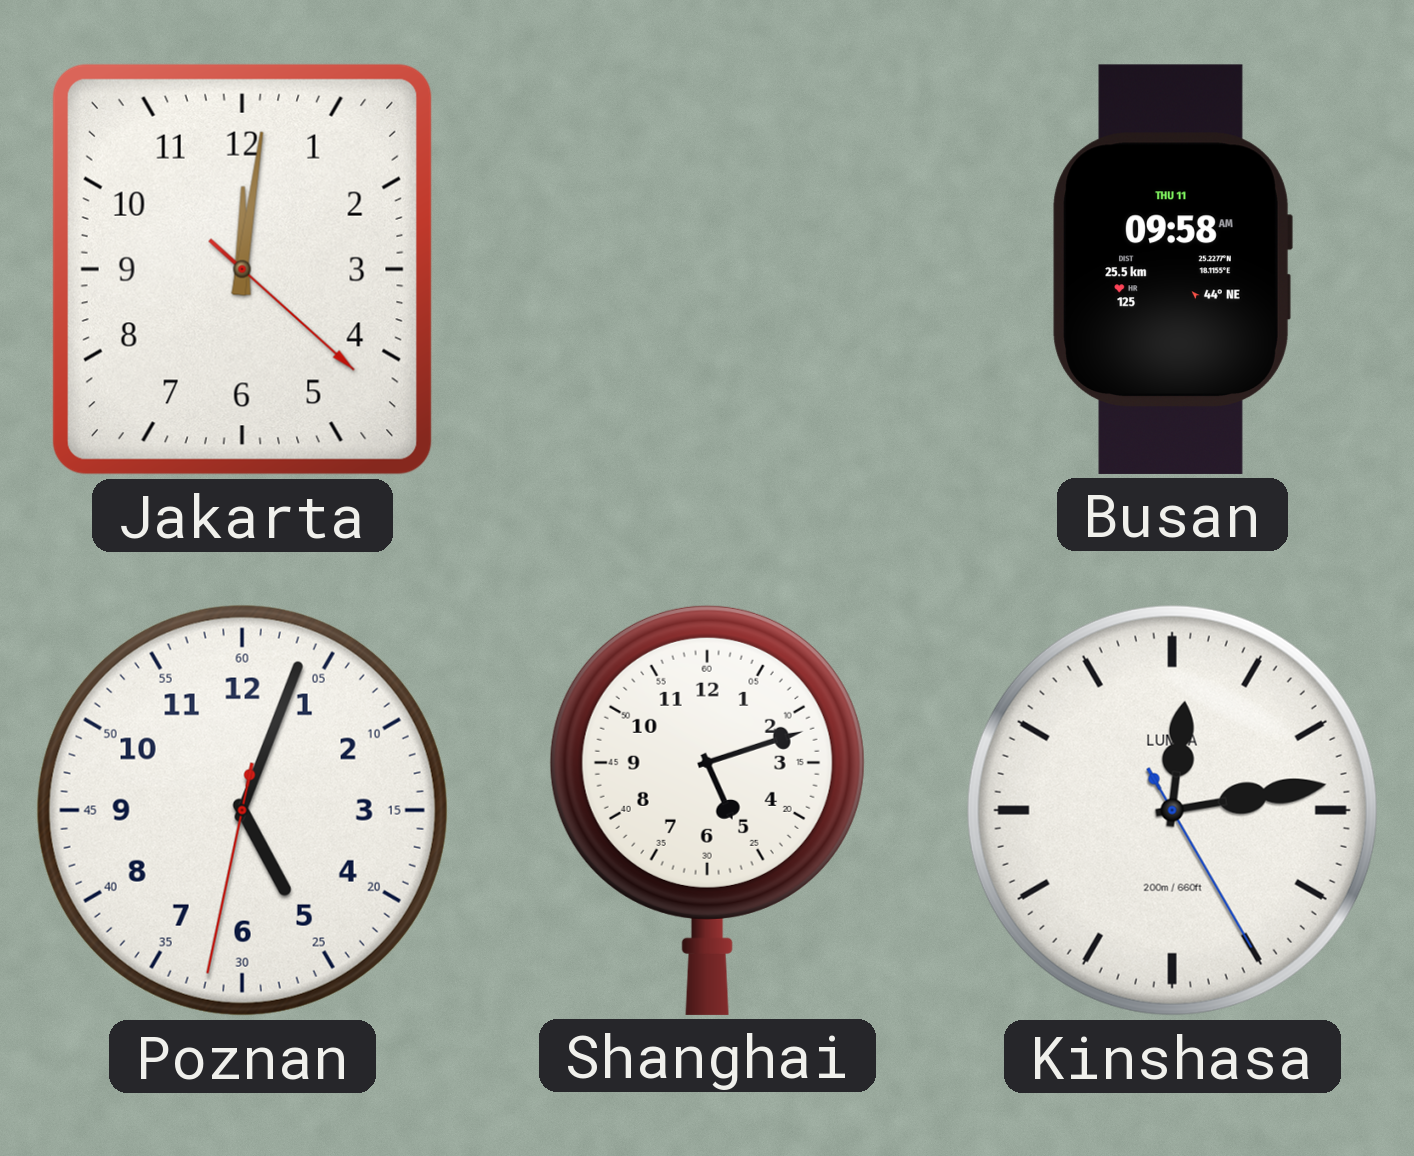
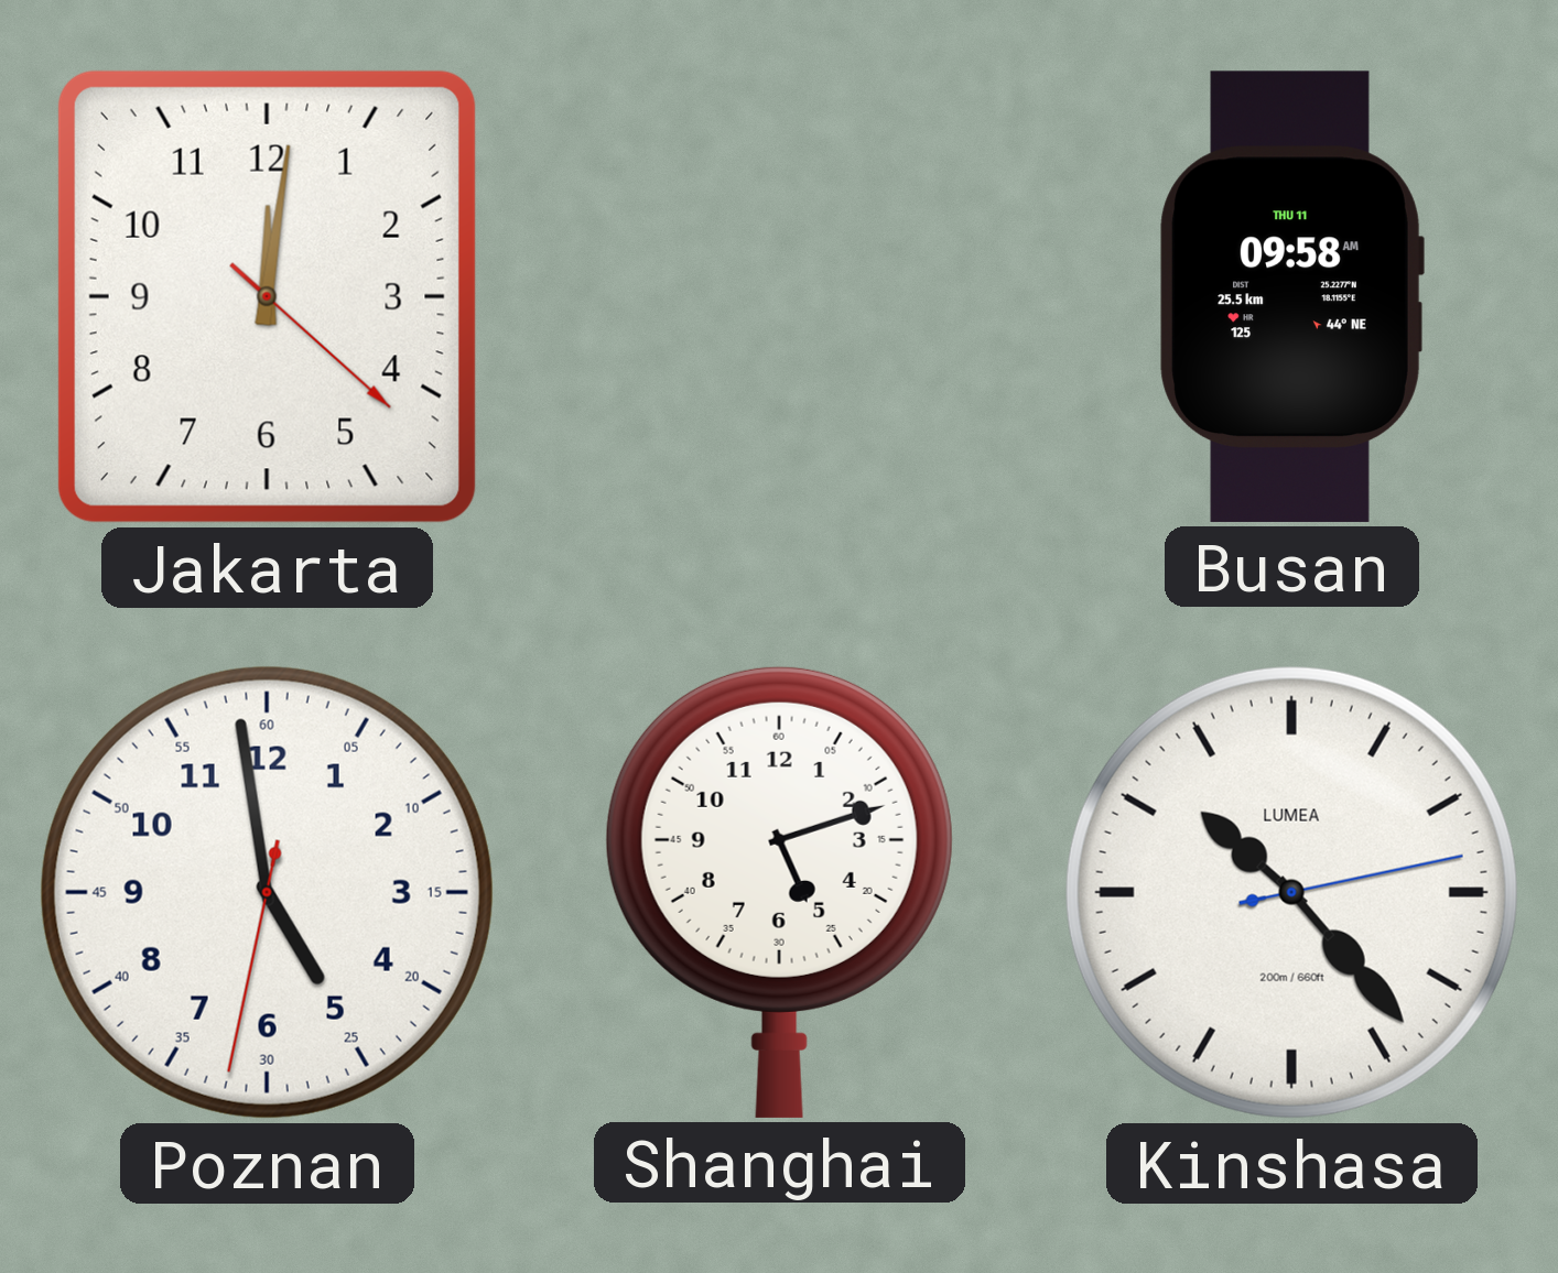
Poznan: 5:03 -> 4:58
Kinshasa: 12:13 -> 10:23
